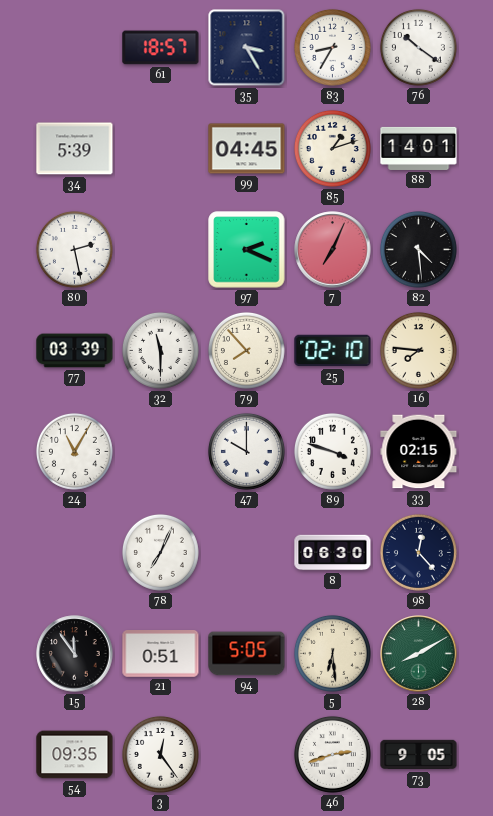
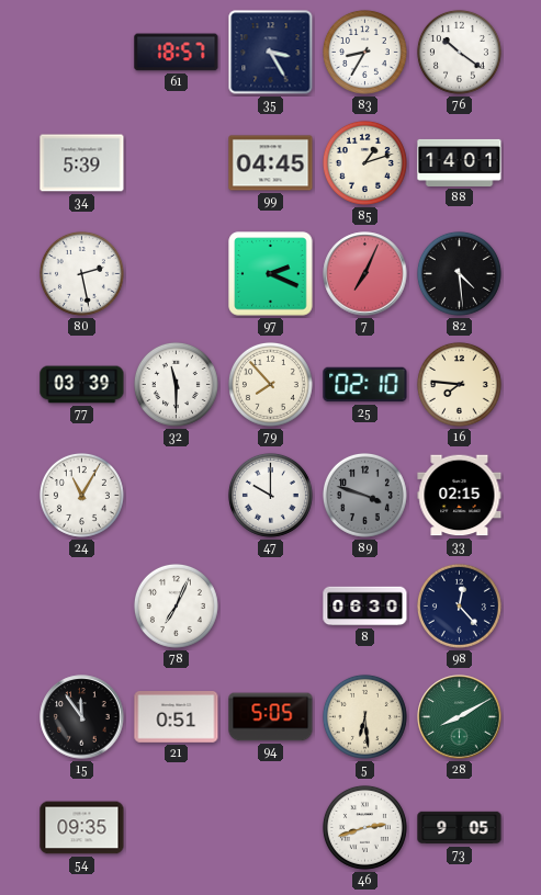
89 dial: white -> grey
3: 12:24 -> none
